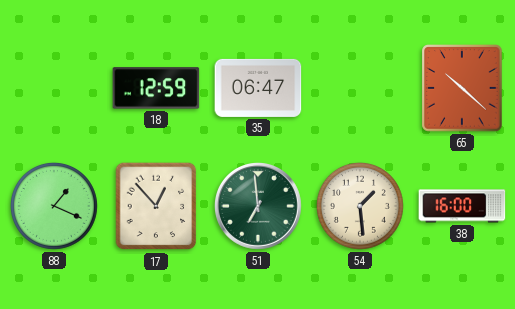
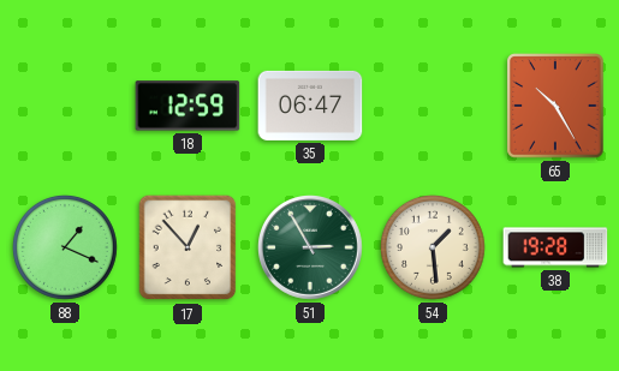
65: 10:22 -> 10:25
51: 6:59 -> 2:55
38: 16:00 -> 19:28
